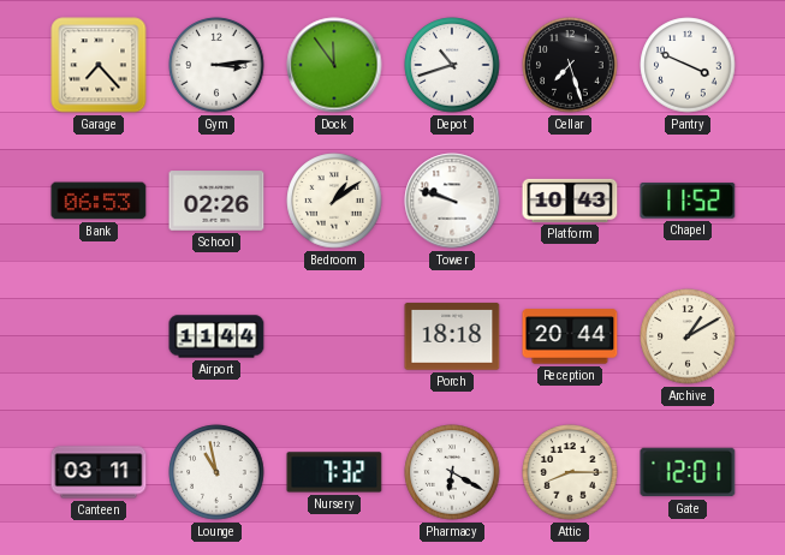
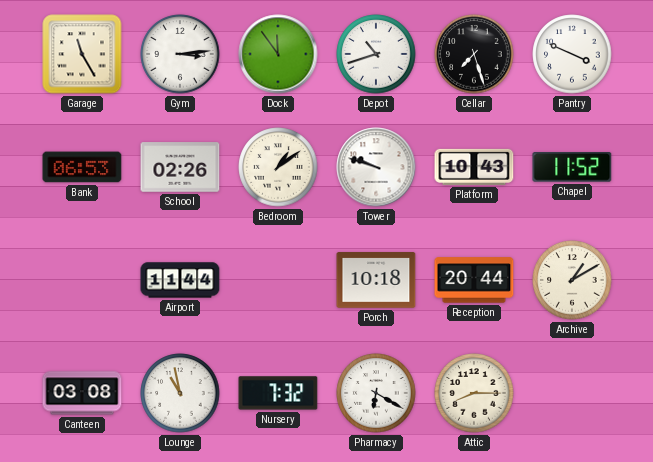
Garage: 7:23 -> 11:25
Porch: 18:18 -> 10:18
Canteen: 03:11 -> 03:08
Gate: 12:01 -> none
